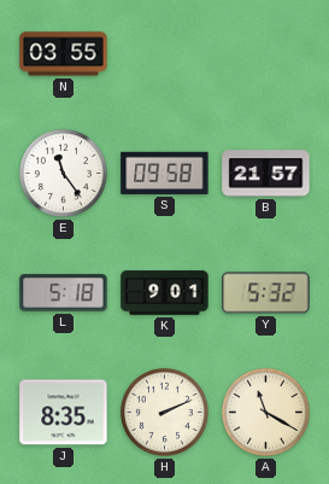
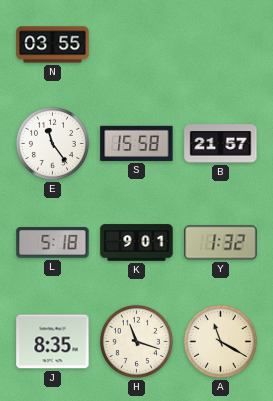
S: 09:58 -> 15:58
Y: 5:32 -> 1:32
H: 2:11 -> 11:18
